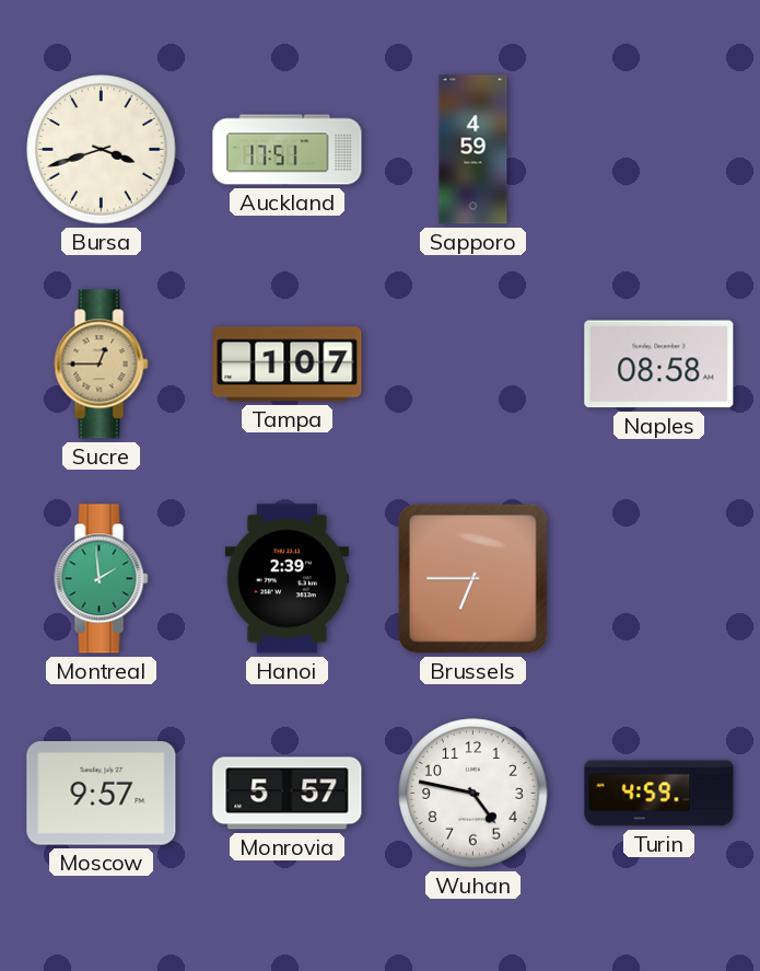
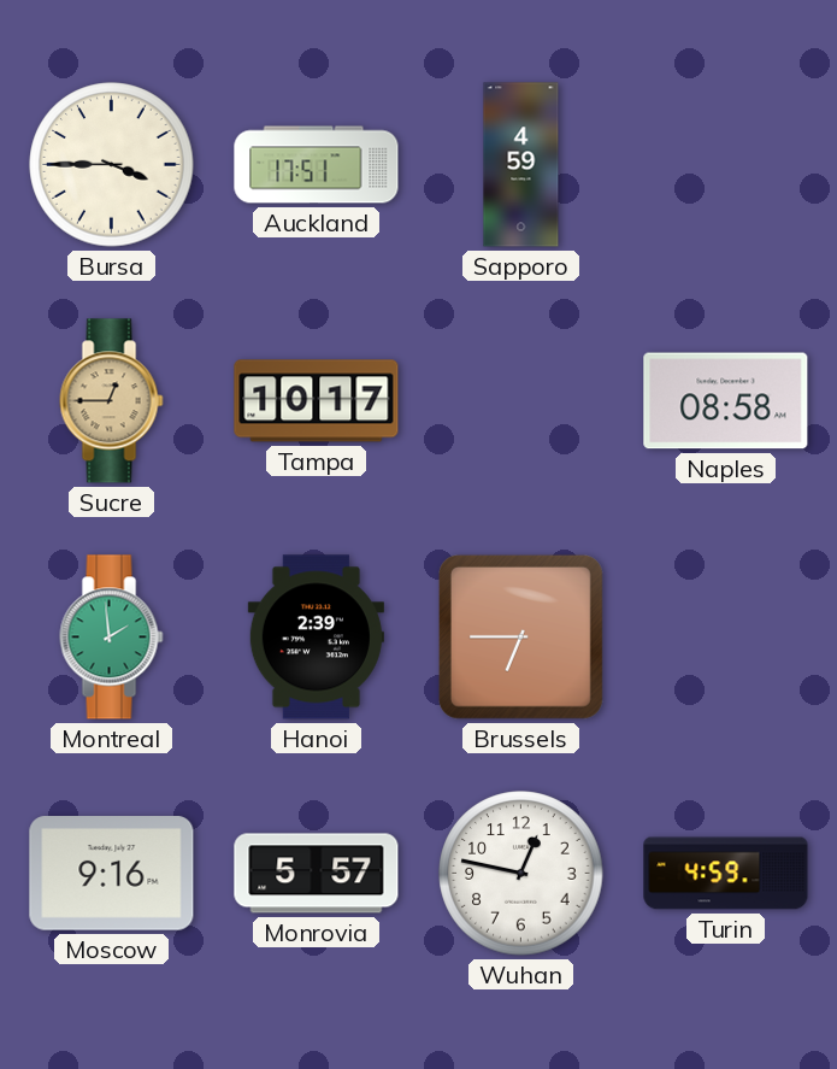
Bursa: 3:42 -> 3:45
Tampa: 1:07 -> 10:17
Moscow: 9:57 -> 9:16
Wuhan: 4:47 -> 12:47
